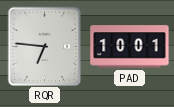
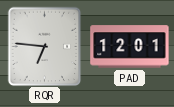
PAD: 10:01 -> 12:01
